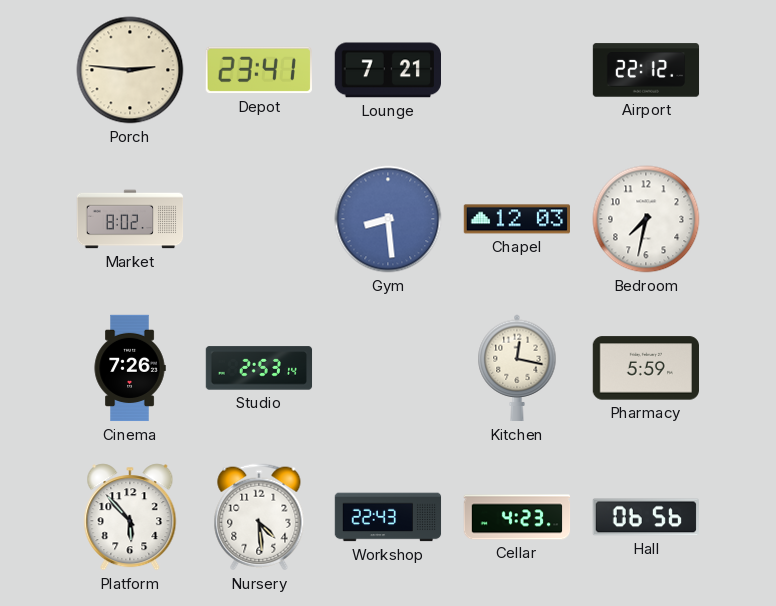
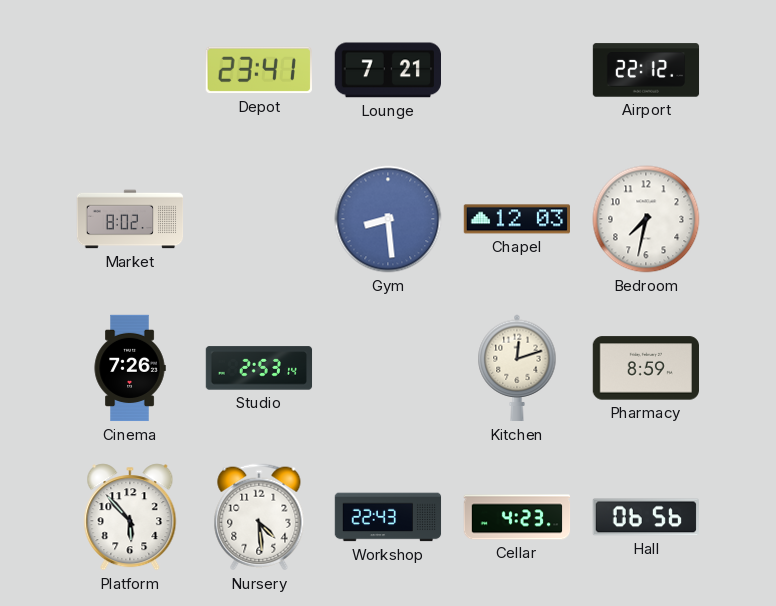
Porch: 2:46 -> none
Kitchen: 12:17 -> 12:12
Pharmacy: 5:59 -> 8:59
